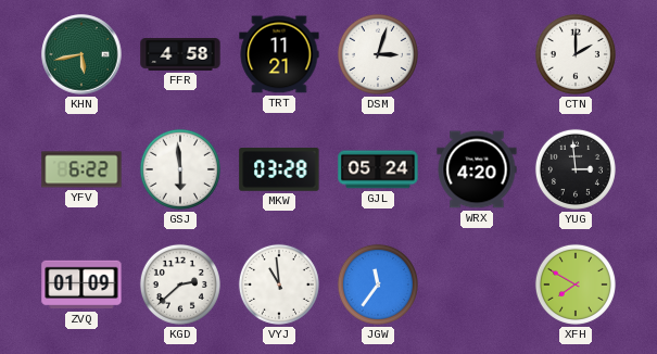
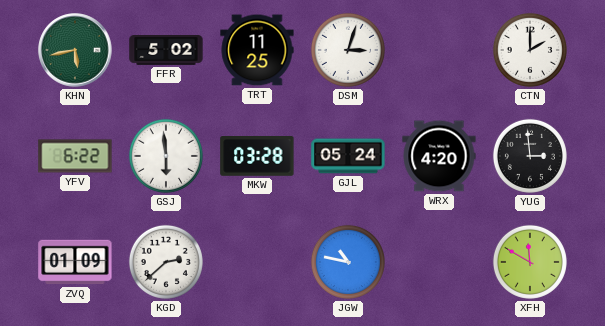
FFR: 4:58 -> 5:02
TRT: 11:21 -> 11:25
VYJ: 10:59 -> none
JGW: 11:36 -> 10:47
XFH: 7:50 -> 11:50
